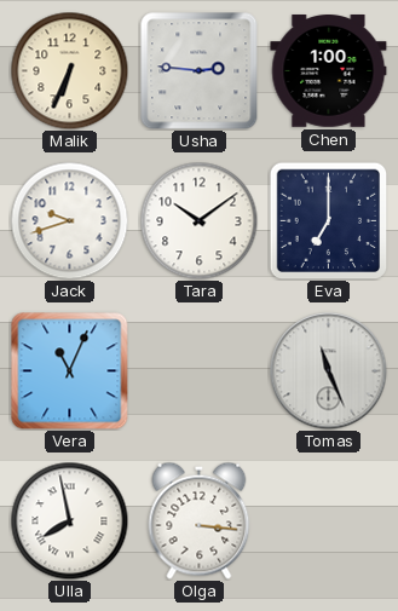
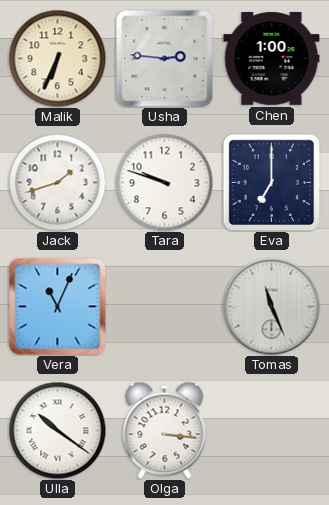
Jack: 9:42 -> 1:42
Tara: 10:09 -> 9:48
Ulla: 7:58 -> 10:21
